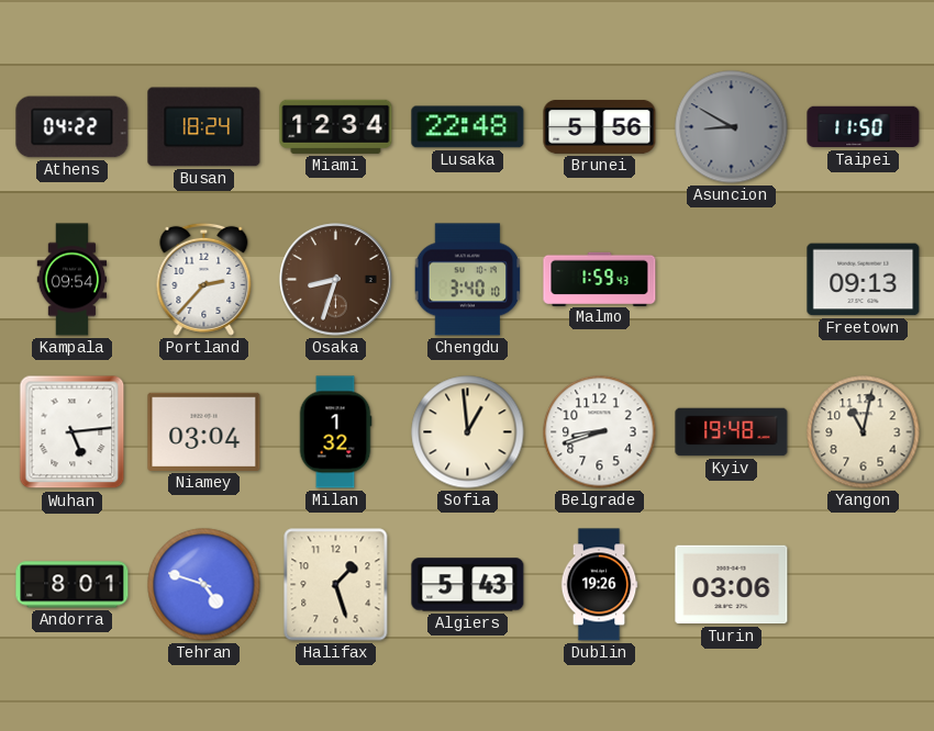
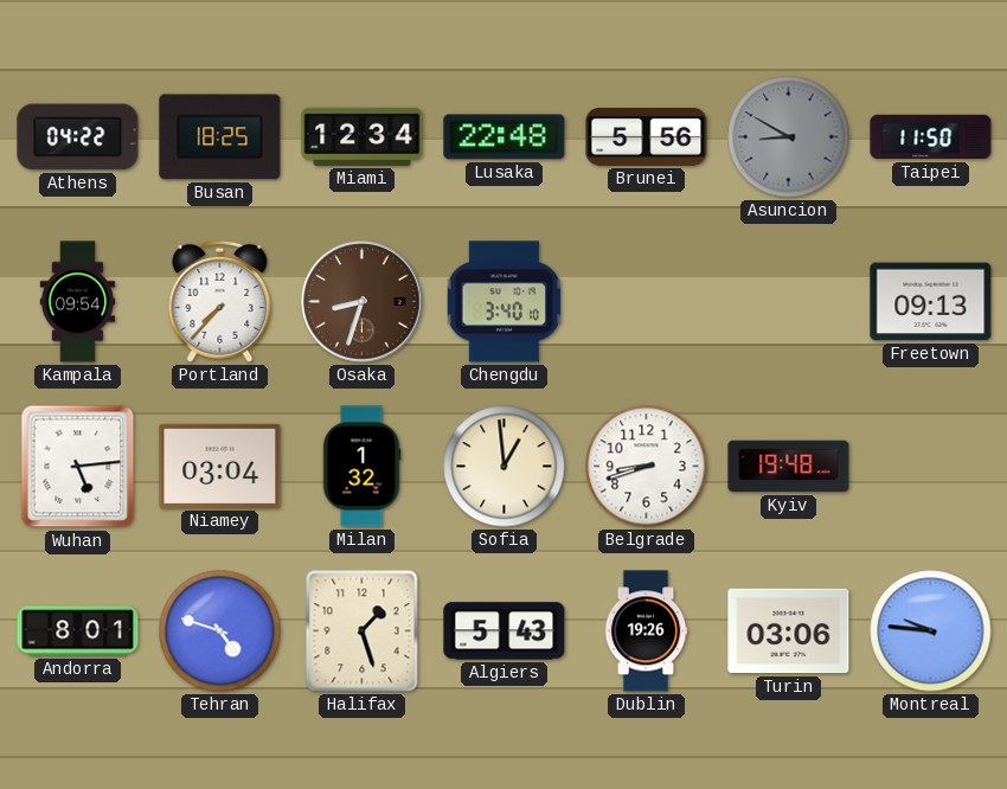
Busan: 18:24 -> 18:25
Portland: 2:37 -> 7:37
Malmo: 1:59 -> none
Yangon: 11:02 -> none
Montreal: none -> 9:46
